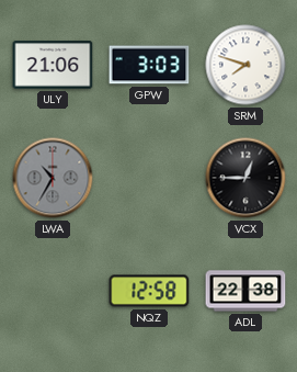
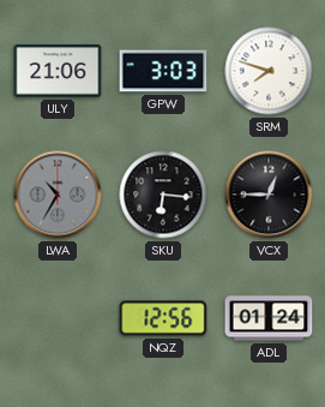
SKU: none -> 6:16
NQZ: 12:58 -> 12:56
ADL: 22:38 -> 01:24
